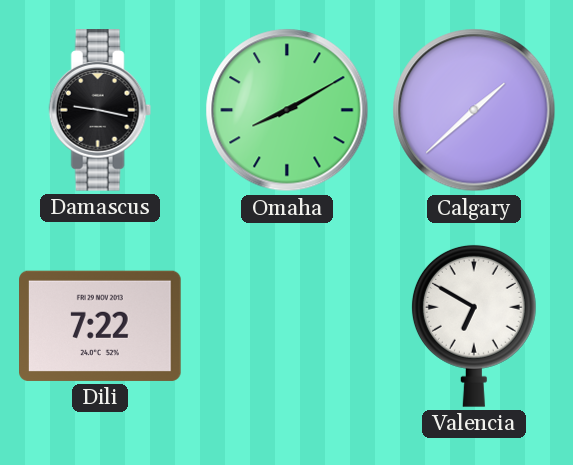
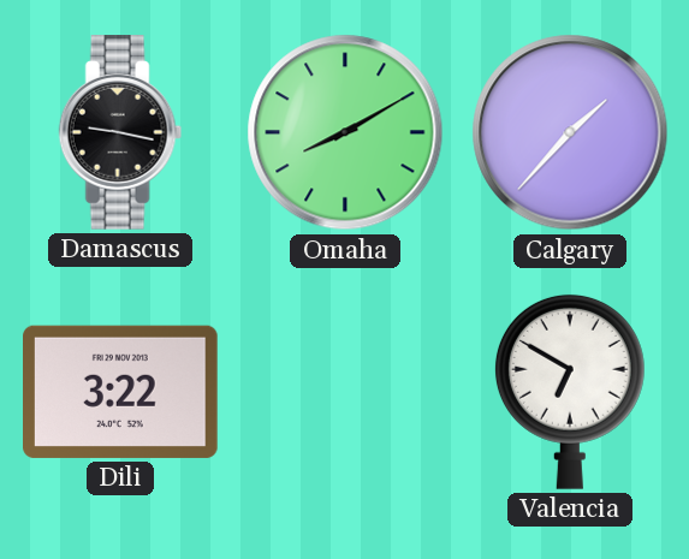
Calgary: 1:38 -> 1:37
Dili: 7:22 -> 3:22
